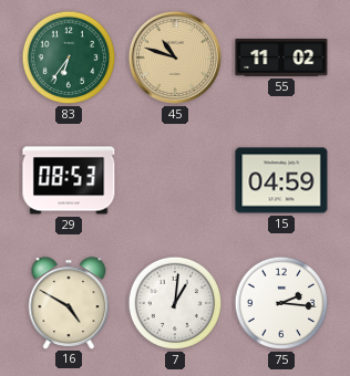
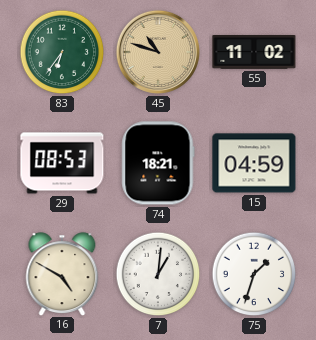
74: none -> 18:21
75: 2:16 -> 1:33
